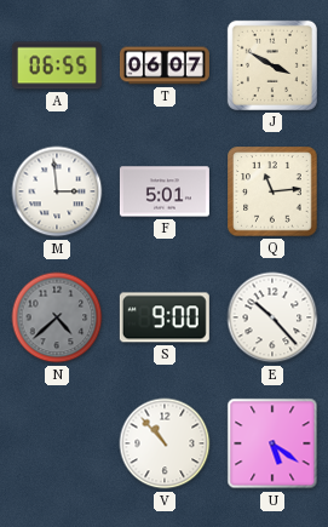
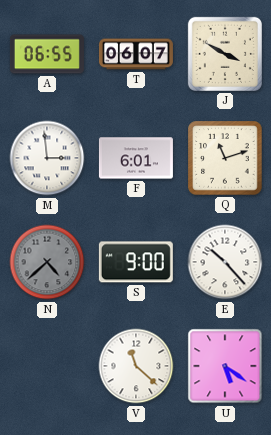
F: 5:01 -> 6:01
Q: 11:14 -> 11:12
V: 10:53 -> 11:22
